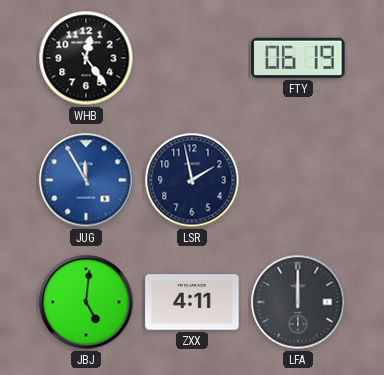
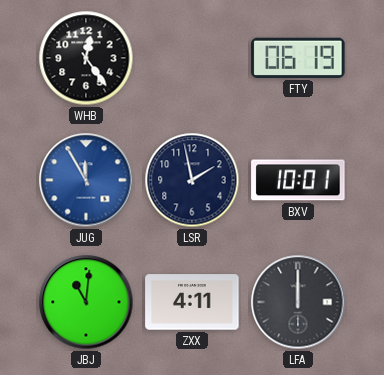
BXV: none -> 10:01
JBJ: 5:01 -> 11:01
